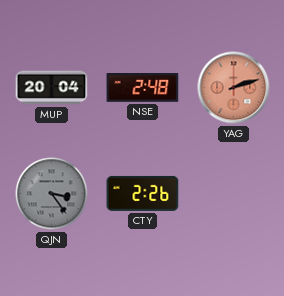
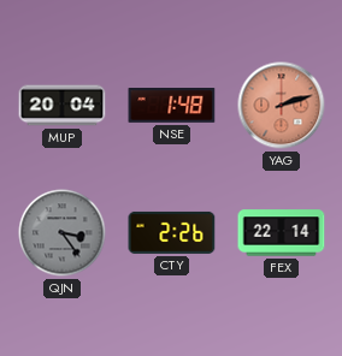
NSE: 2:48 -> 1:48
FEX: none -> 22:14
